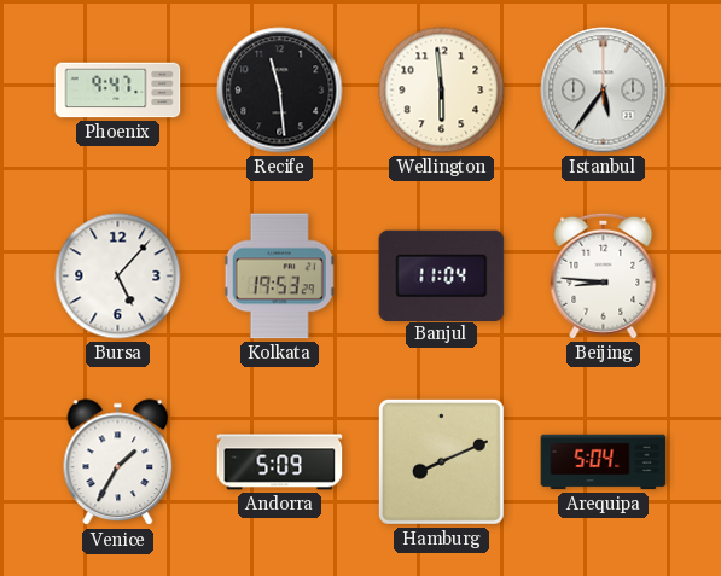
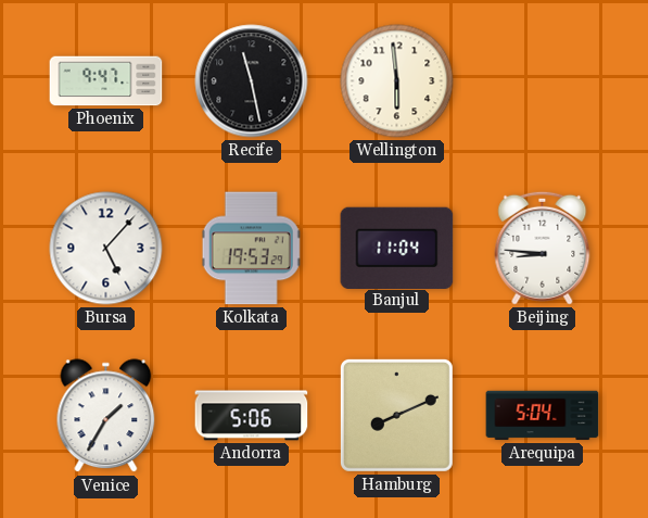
Recife: 11:29 -> 11:28
Istanbul: 5:36 -> none
Andorra: 5:09 -> 5:06
